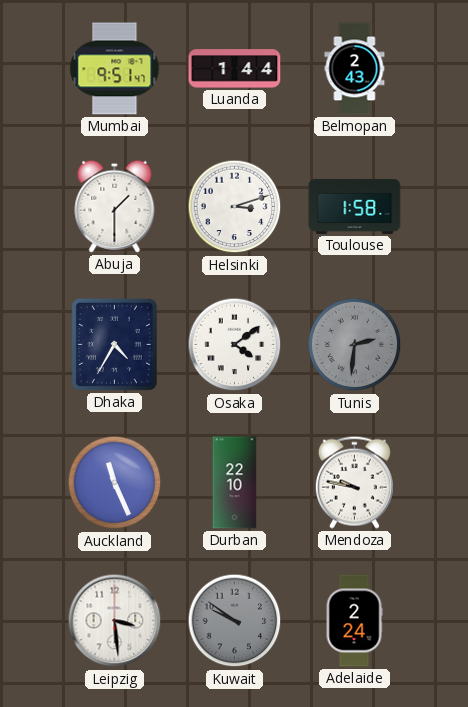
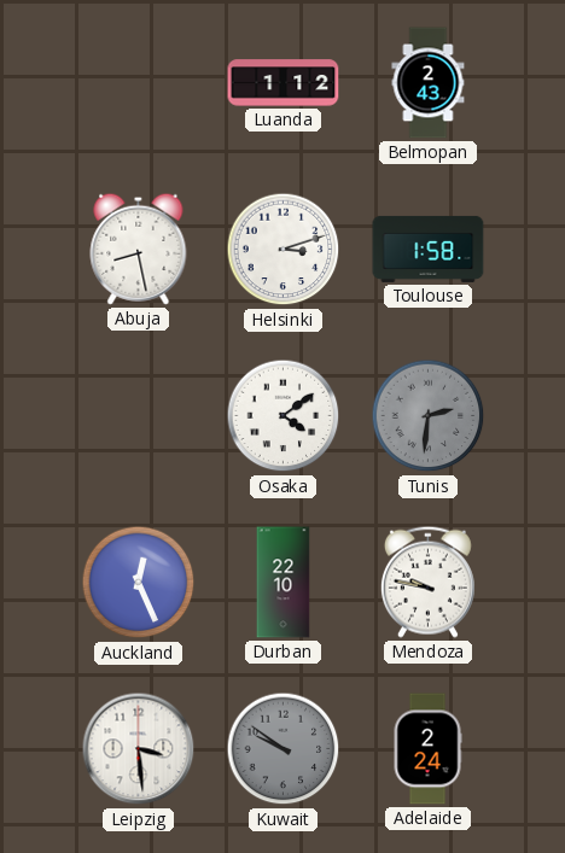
Mumbai: 9:51 -> none
Luanda: 1:44 -> 1:12
Abuja: 1:30 -> 8:28
Dhaka: 4:35 -> none
Auckland: 11:26 -> 12:26
